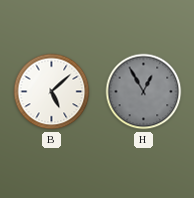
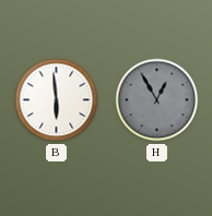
B: 5:08 -> 5:59
